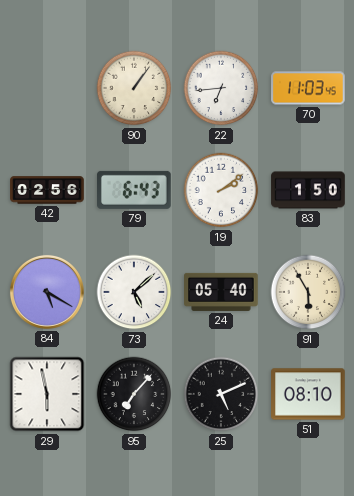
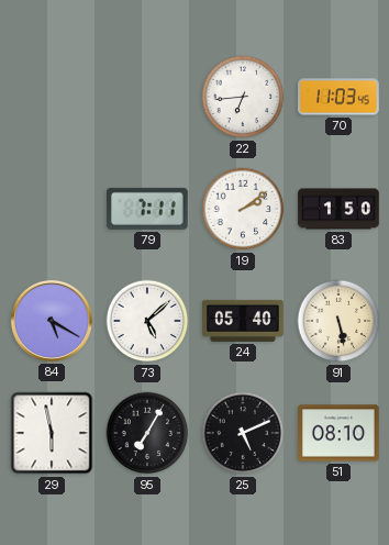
90: 1:06 -> none
42: 02:56 -> none
79: 6:43 -> 7:11
91: 5:55 -> 5:28
95: 7:07 -> 7:05
